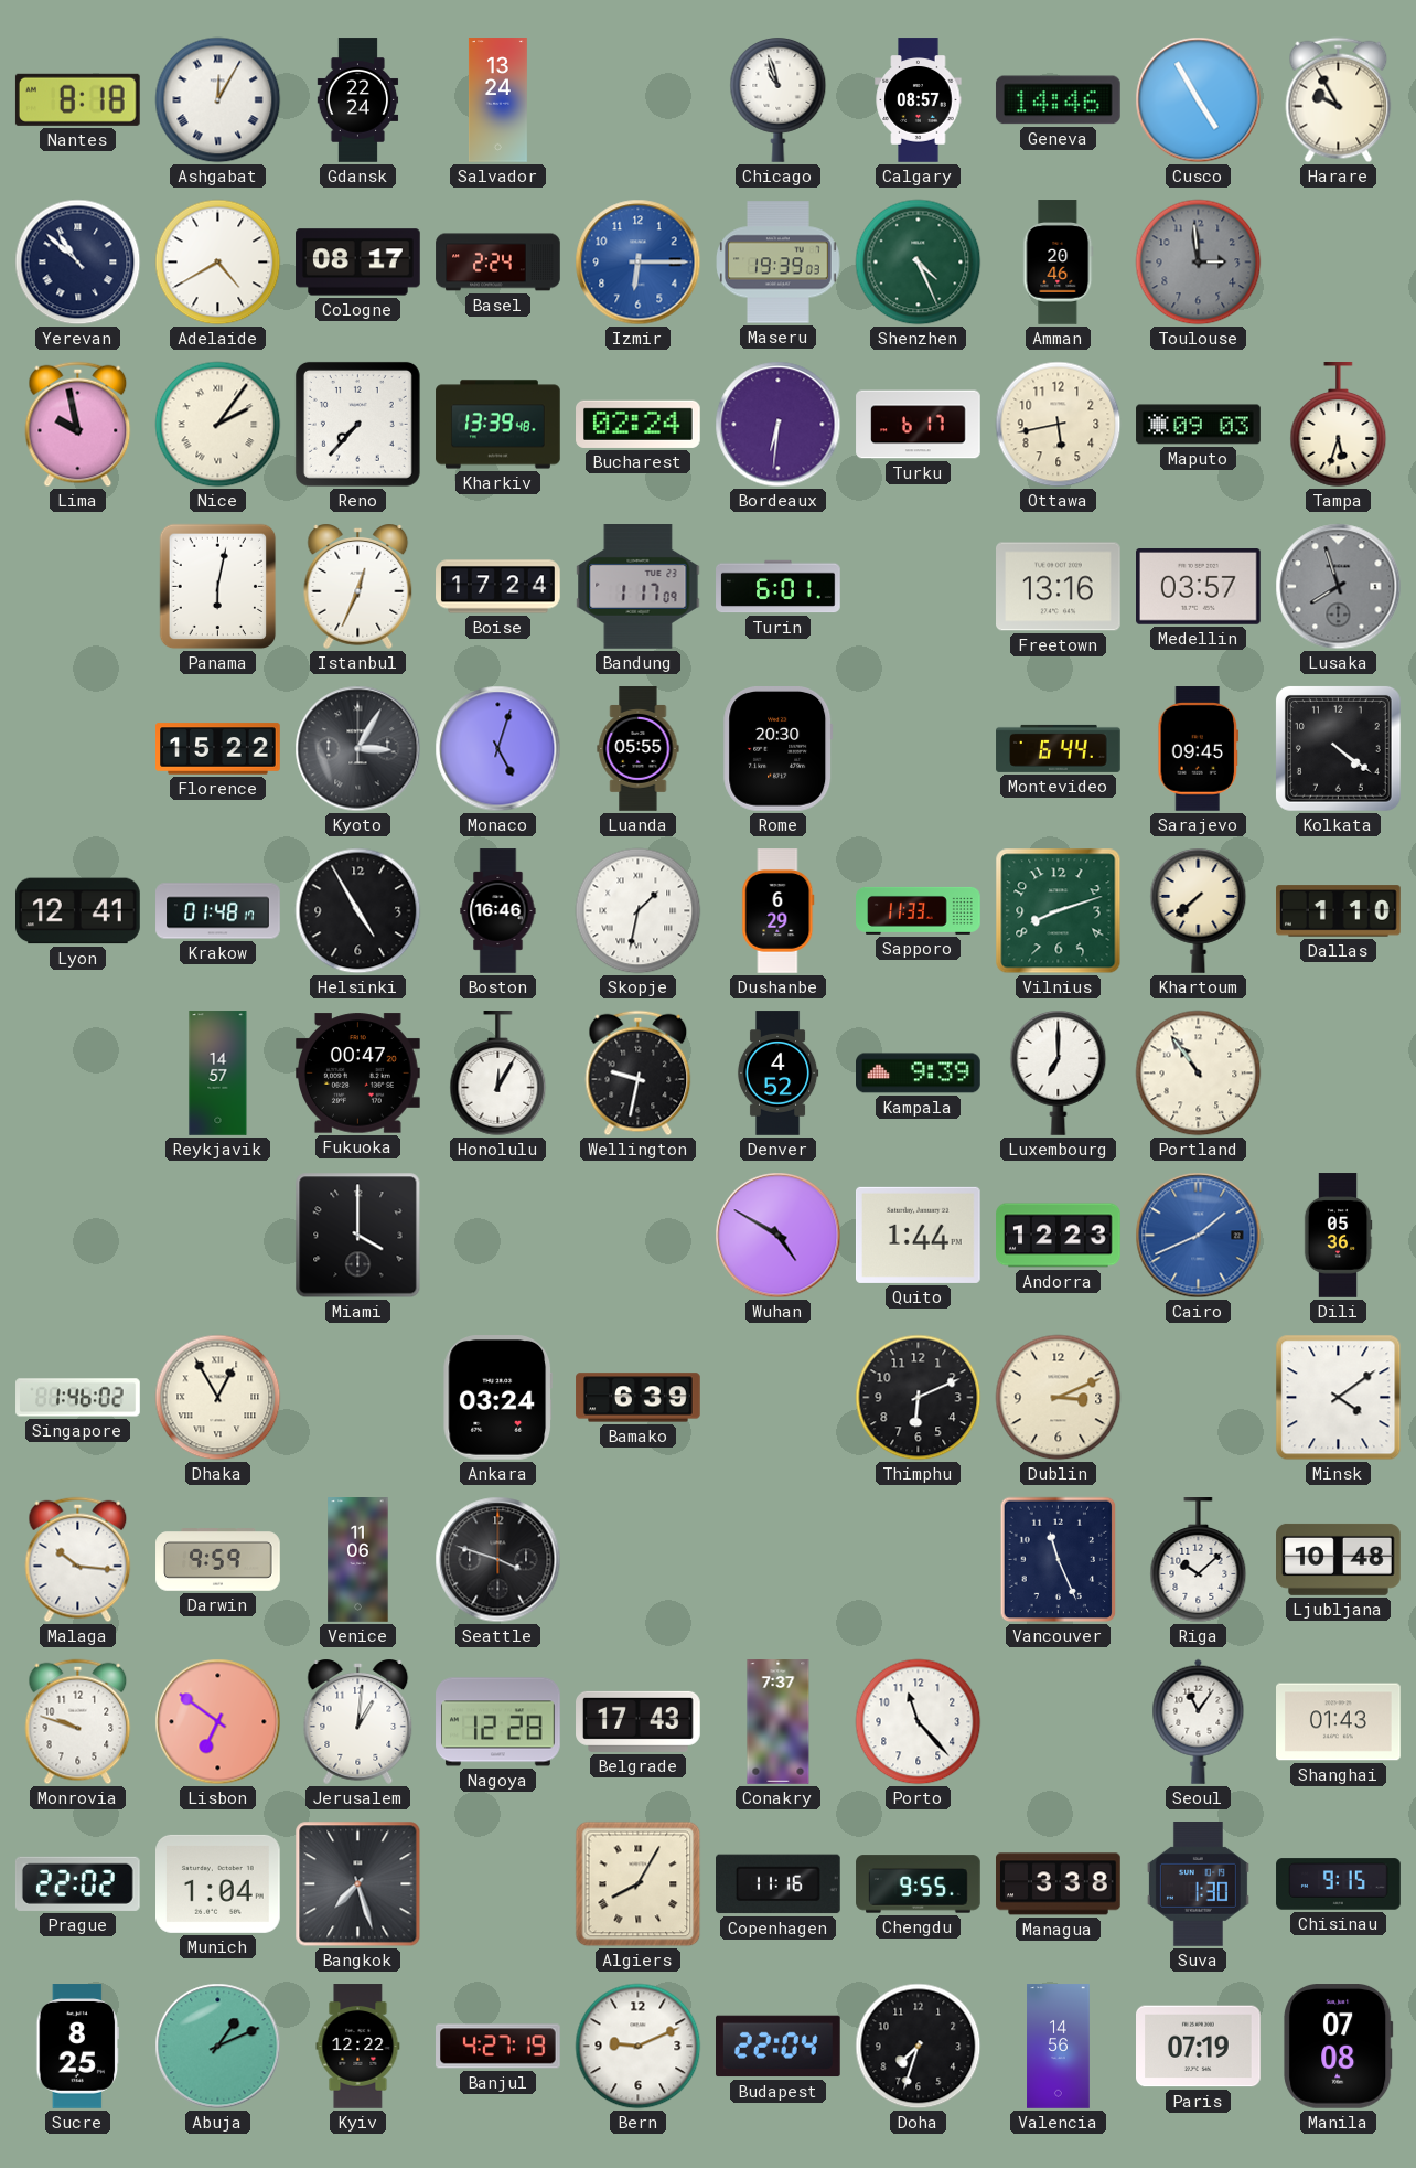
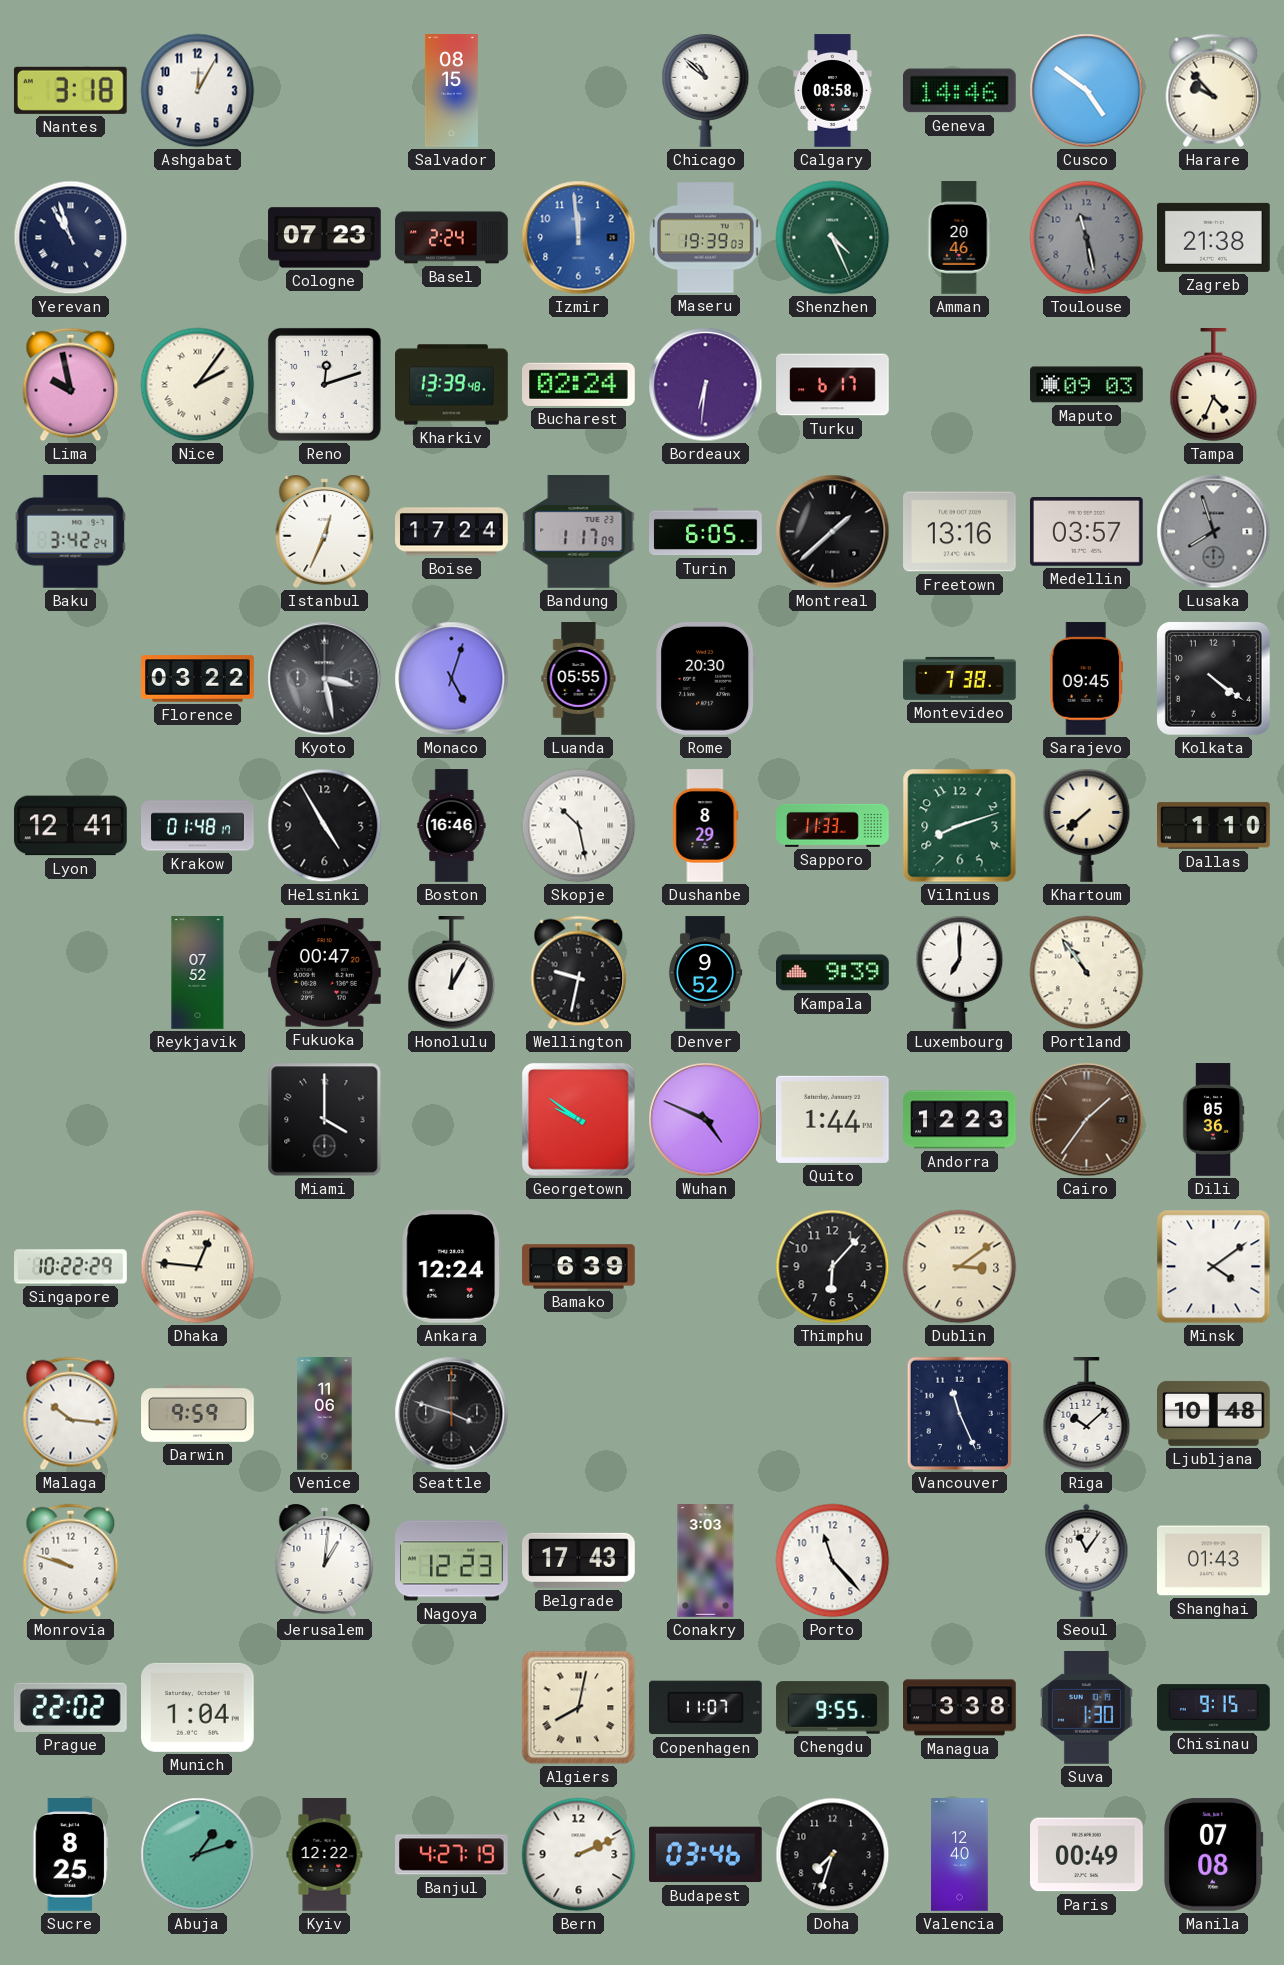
Nantes: 8:18 -> 3:18
Ashgabat numerals: Roman -> Arabic
Gdansk: 22:24 -> none
Salvador: 13:24 -> 08:15
Chicago: 10:57 -> 10:52
Calgary: 08:57 -> 08:58
Cusco: 4:55 -> 4:51
Harare: 9:55 -> 9:53
Yerevan: 10:52 -> 10:57
Adelaide: 4:40 -> none
Cologne: 08:17 -> 07:23
Izmir: 6:15 -> 11:59
Toulouse: 2:59 -> 11:28
Zagreb: none -> 21:38
Reno: 7:37 -> 12:12
Ottawa: 5:43 -> none
Tampa: 5:33 -> 4:34
Baku: none -> 3:42
Panama: 6:02 -> none
Turin: 6:01 -> 6:05
Montreal: none -> 1:38
Florence: 15:22 -> 03:22
Kyoto: 3:05 -> 3:28
Montevideo: 6:44 -> 7:38
Skopje: 1:32 -> 10:28
Dushanbe: 6:29 -> 8:29
Reykjavik: 14:57 -> 07:52
Denver: 4:52 -> 9:52
Georgetown: none -> 9:51
Wuhan: 4:50 -> 4:49
Cairo: 1:41 -> 1:36
Cairo dial: blue -> brown
Singapore: 1:46 -> 10:22
Dhaka: 12:55 -> 12:46
Ankara: 03:24 -> 12:24
Thimphu: 6:11 -> 6:07
Dublin: 3:11 -> 3:09
Lisbon: 6:51 -> none
Nagoya: 12:28 -> 12:23
Conakry: 7:37 -> 3:03
Bangkok: 7:27 -> none
Algiers: 8:05 -> 8:02
Copenhagen: 11:16 -> 11:07
Abuja: 1:11 -> 1:12
Bern: 9:11 -> 2:11
Budapest: 22:04 -> 03:46
Valencia: 14:56 -> 12:40
Paris: 07:19 -> 00:49
